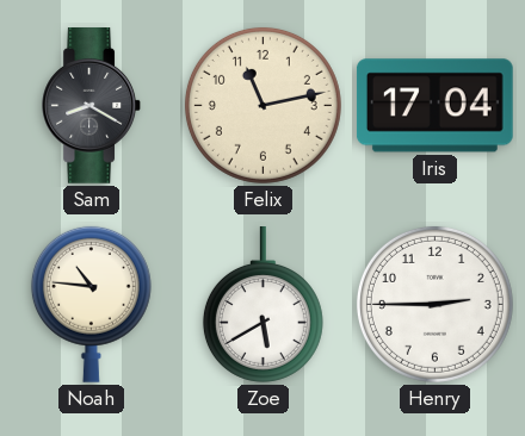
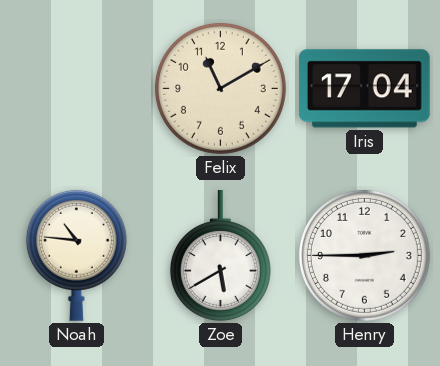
Sam: 8:20 -> none
Felix: 11:13 -> 11:10
